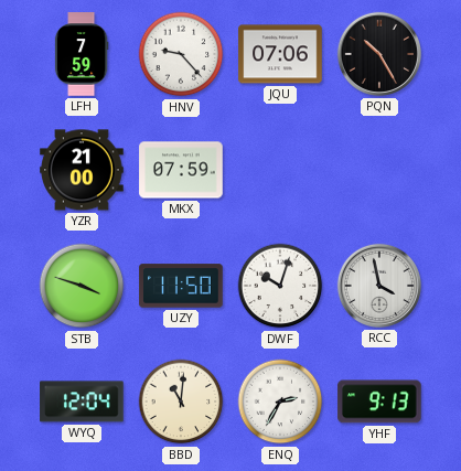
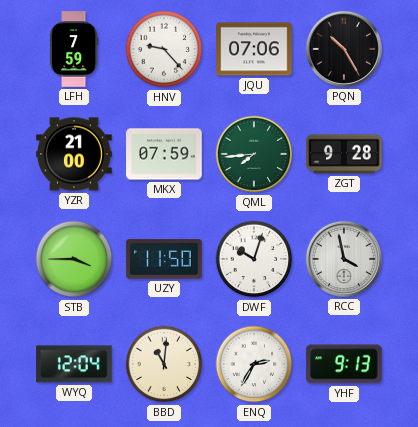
QML: none -> 7:44
ZGT: none -> 9:28
STB: 3:48 -> 3:45
